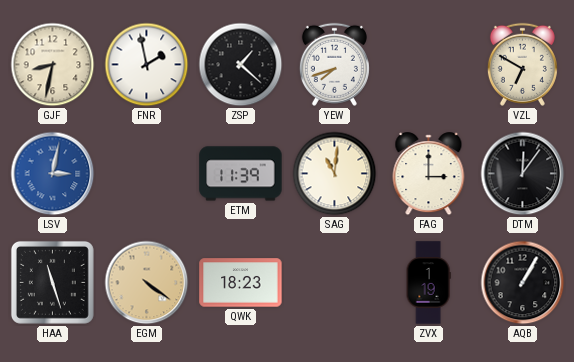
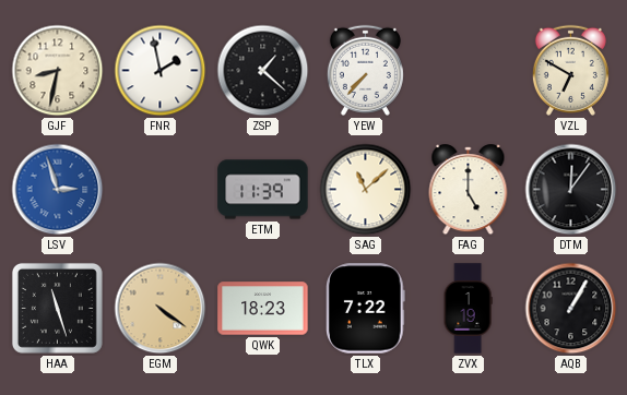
YEW: 7:42 -> 7:37
LSV: 3:02 -> 2:57
SAG: 11:01 -> 11:08
FAG: 3:00 -> 5:00
TLX: none -> 7:22
